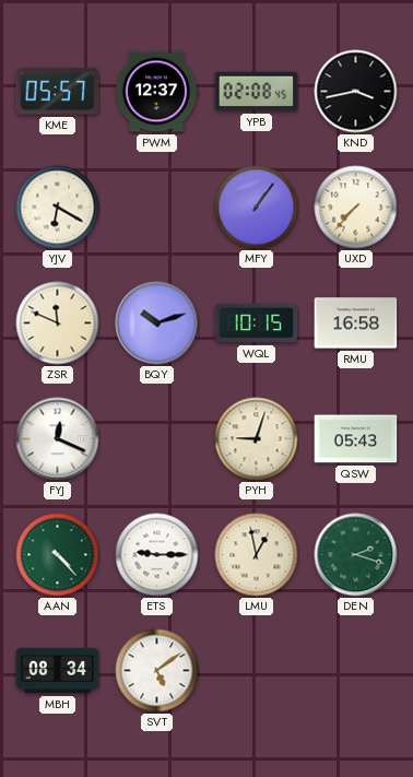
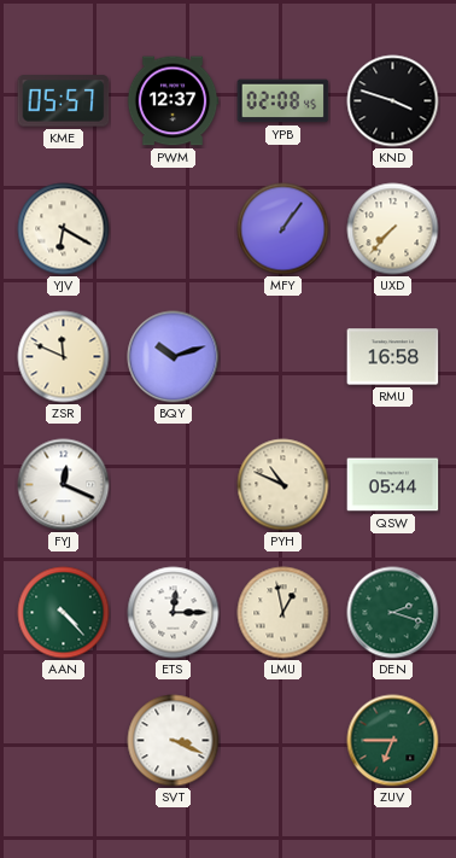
KND: 3:43 -> 3:48
WQL: 10:15 -> none
PYH: 9:03 -> 10:49
QSW: 05:43 -> 05:44
ETS: 9:15 -> 12:15
MBH: 08:34 -> none
SVT: 5:09 -> 3:19
ZUV: none -> 6:45
